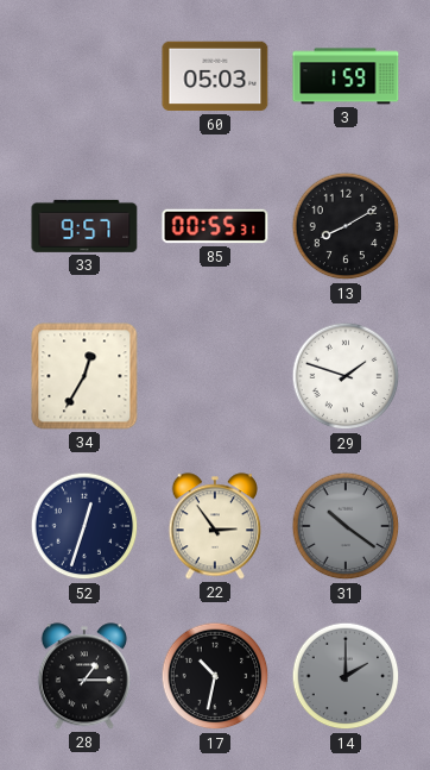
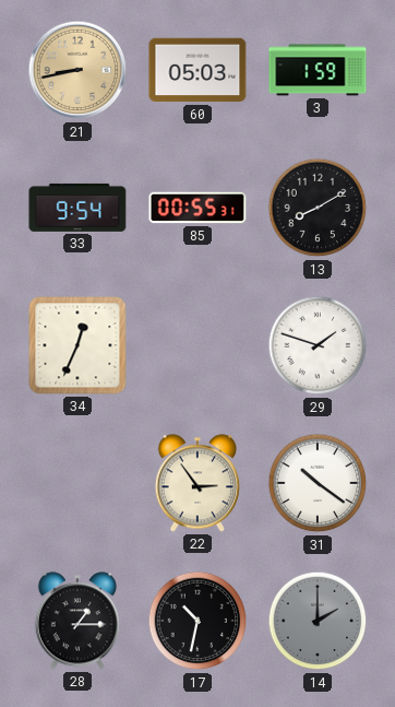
21: none -> 8:43
33: 9:57 -> 9:54
34: 12:35 -> 12:34
52: 12:33 -> none
31 dial: grey -> white
